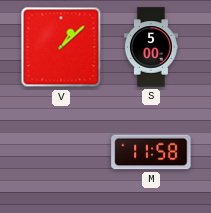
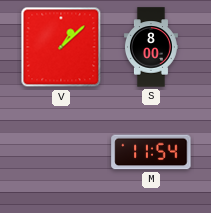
S: 5:00 -> 8:00
M: 11:58 -> 11:54
